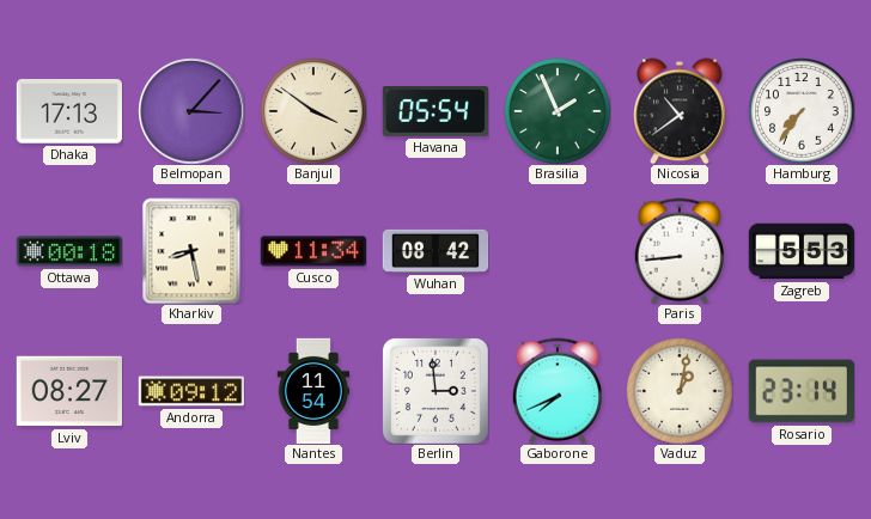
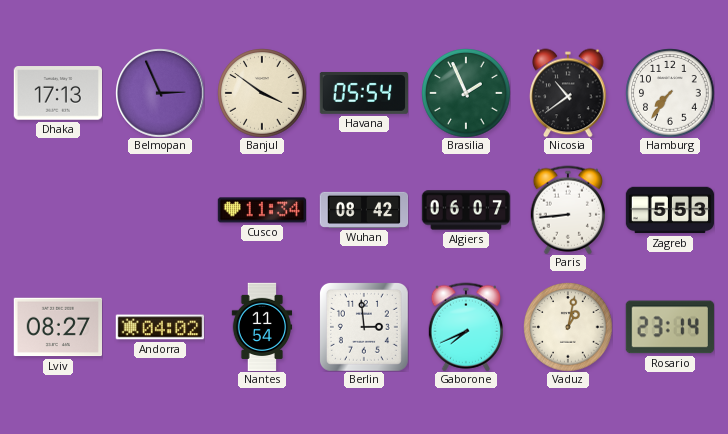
Belmopan: 3:07 -> 2:56
Ottawa: 00:18 -> none
Kharkiv: 8:28 -> none
Algiers: none -> 06:07
Andorra: 09:12 -> 04:02
